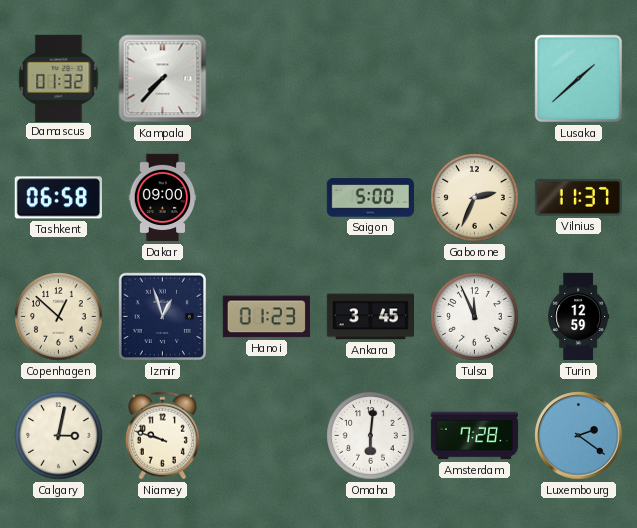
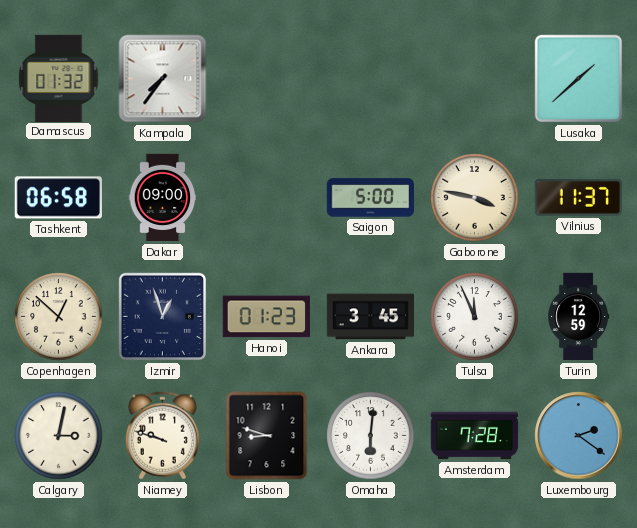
Kampala: 7:37 -> 7:36
Gaborone: 2:34 -> 3:47
Lisbon: none -> 8:48
